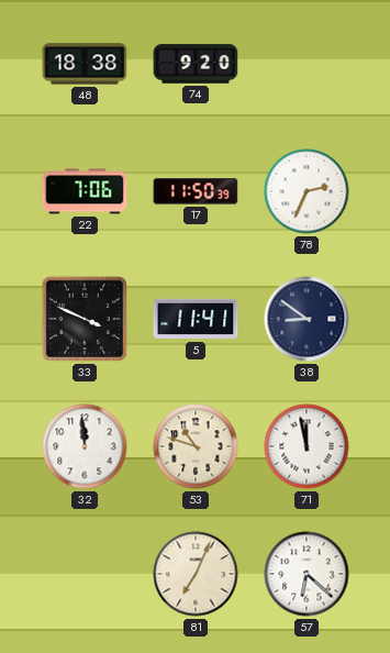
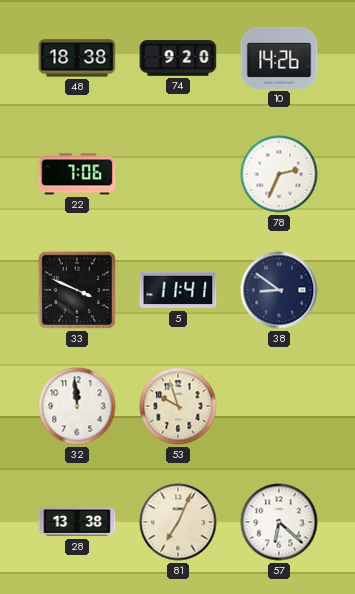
10: none -> 14:26
17: 11:50 -> none
53: 10:48 -> 9:57
71: 11:58 -> none
28: none -> 13:38
